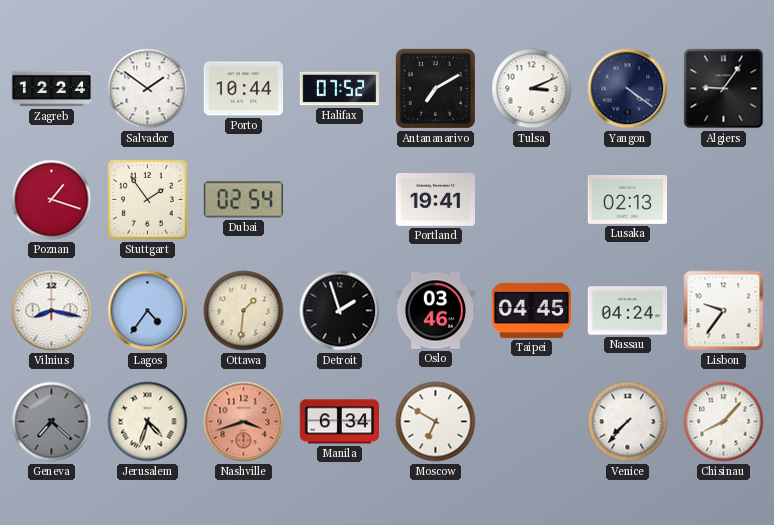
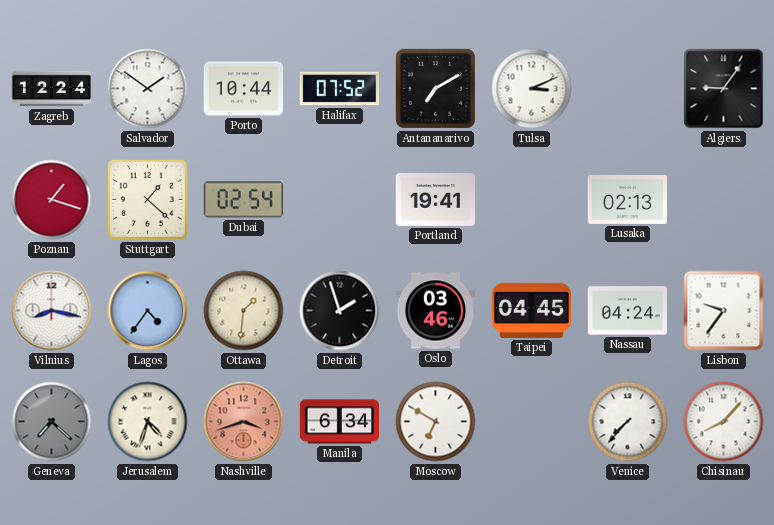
Yangon: 4:21 -> none
Stuttgart: 1:54 -> 1:22
